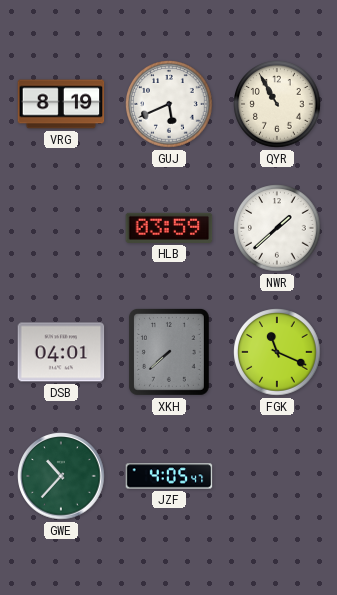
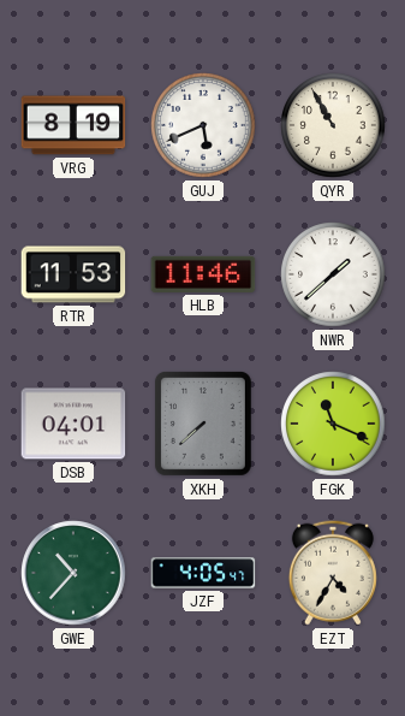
RTR: none -> 11:53
HLB: 03:59 -> 11:46
EZT: none -> 4:35
